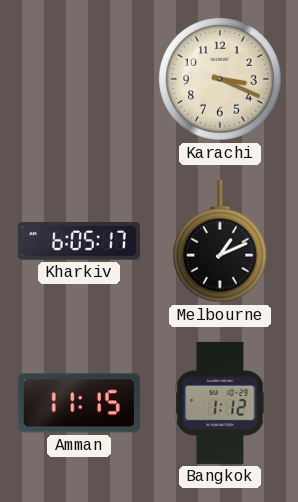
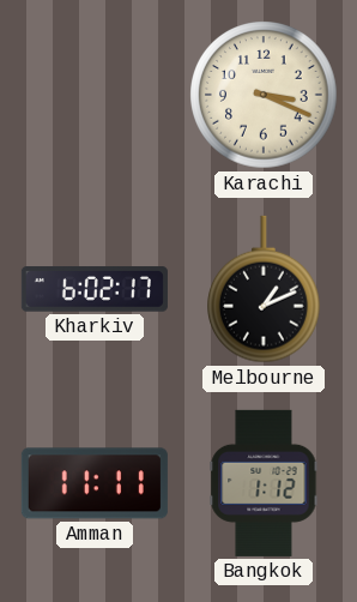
Kharkiv: 6:05 -> 6:02
Amman: 11:15 -> 11:11
